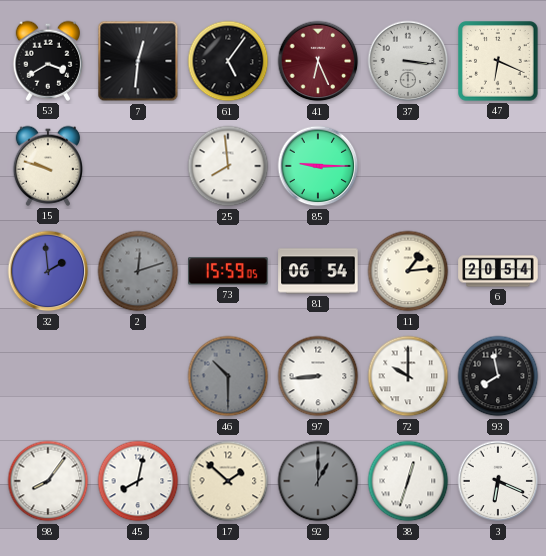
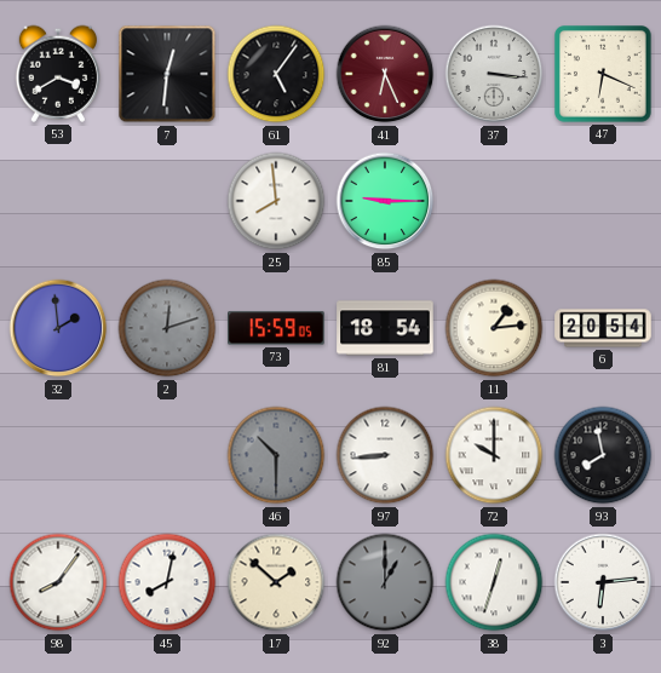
15: 9:48 -> none
81: 06:54 -> 18:54
3: 6:19 -> 6:14
